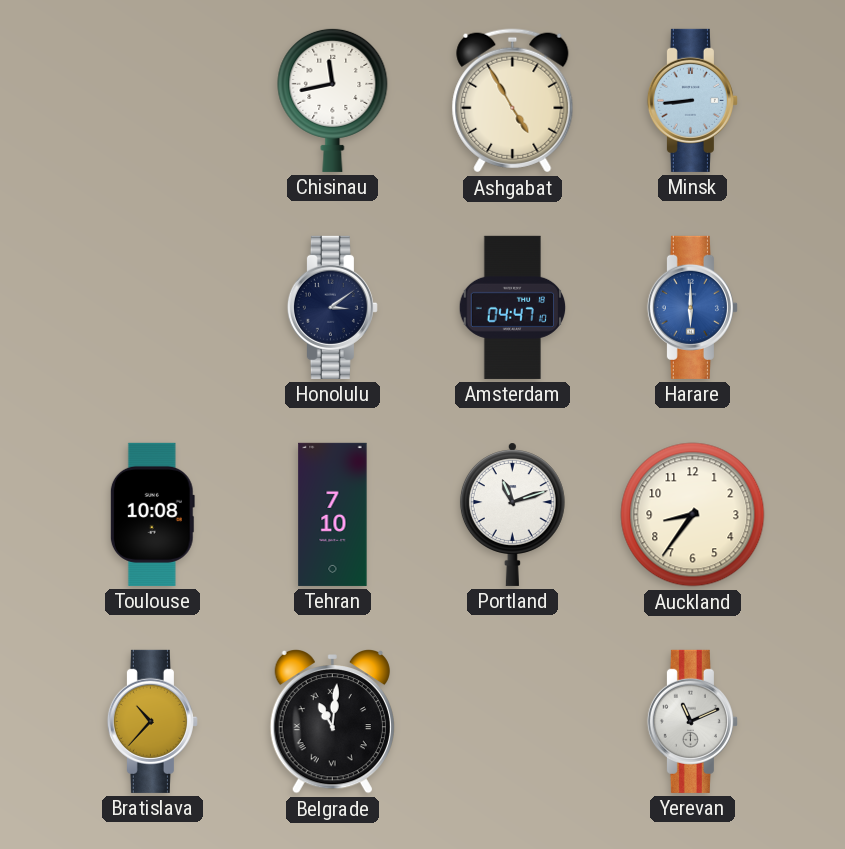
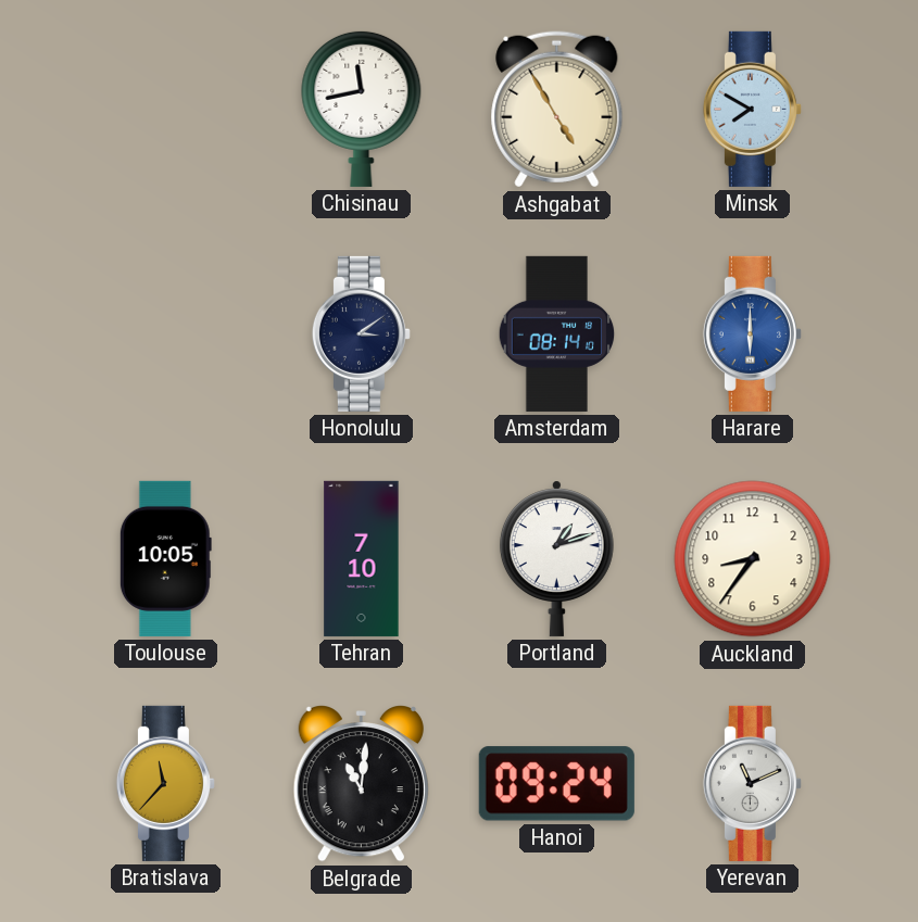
Minsk: 8:44 -> 7:50
Amsterdam: 04:47 -> 08:14
Toulouse: 10:08 -> 10:05
Portland: 11:12 -> 1:12
Bratislava: 10:37 -> 11:37
Hanoi: none -> 09:24
